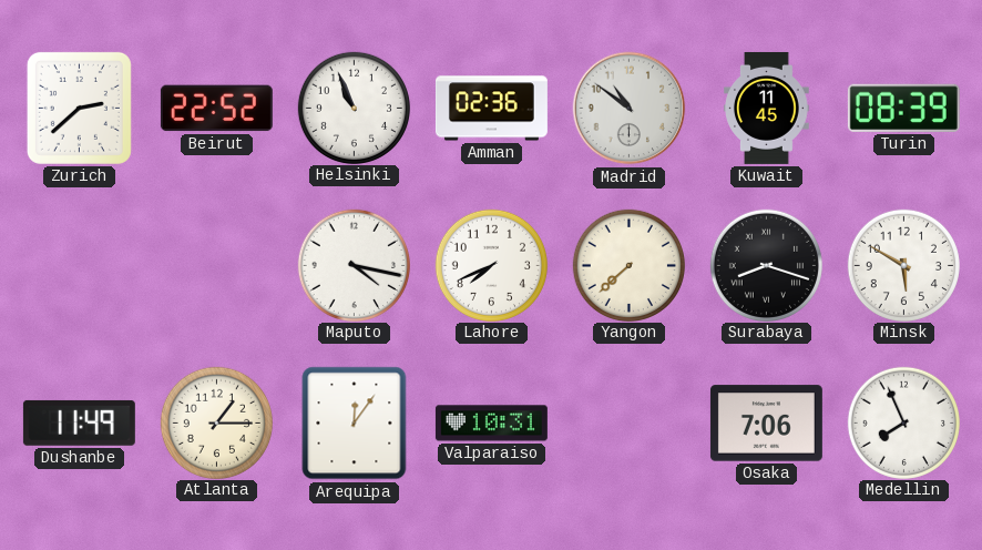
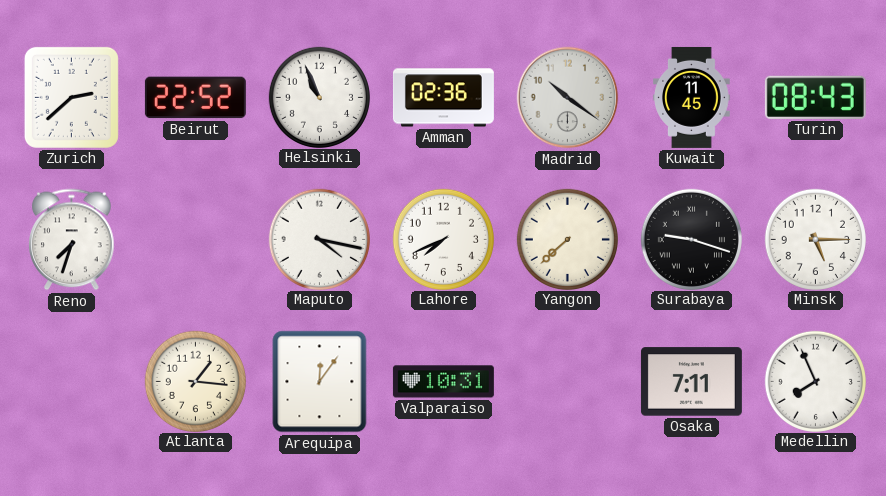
Madrid: 10:51 -> 10:21
Turin: 08:39 -> 08:43
Reno: none -> 7:33
Surabaya: 8:18 -> 9:18
Minsk: 5:50 -> 5:15
Dushanbe: 11:49 -> none
Atlanta: 1:15 -> 1:16
Osaka: 7:06 -> 7:11
